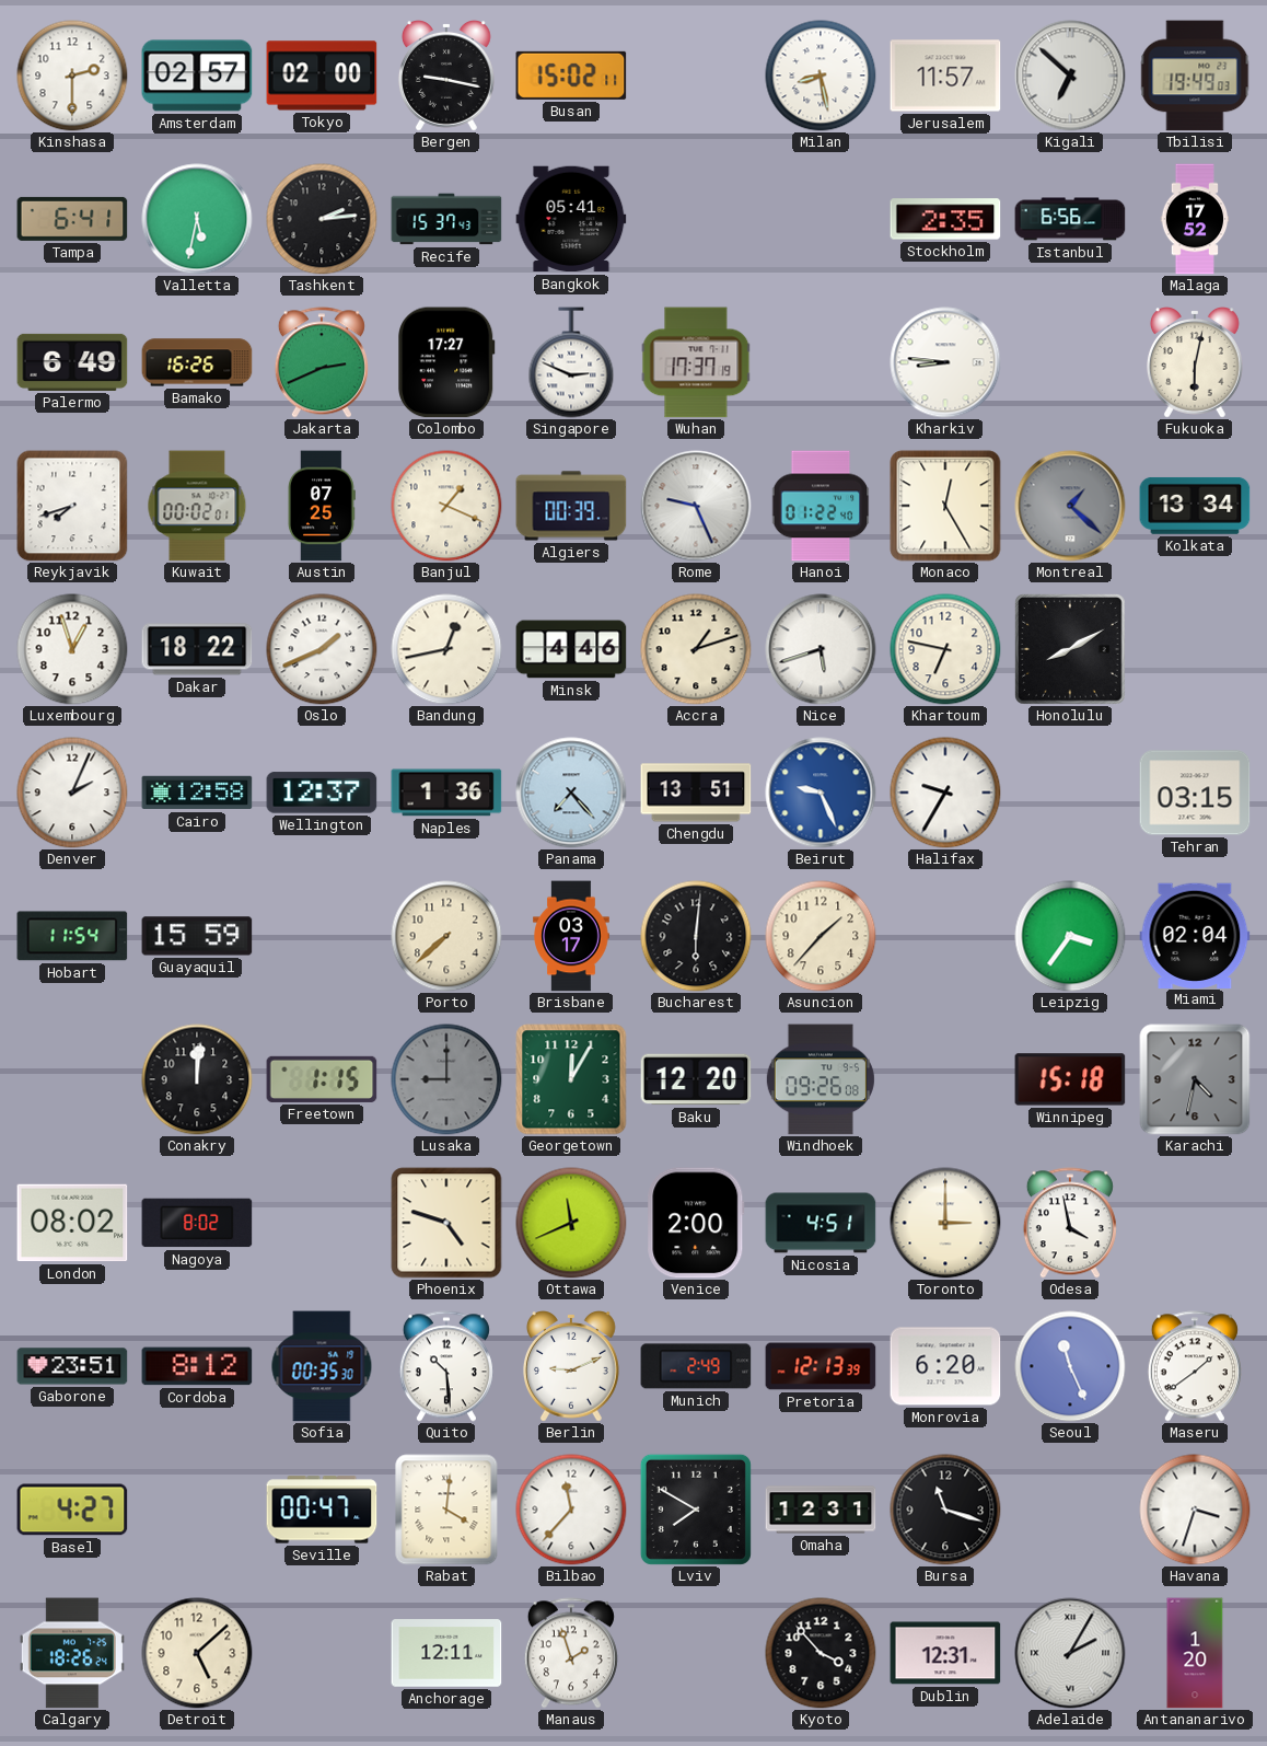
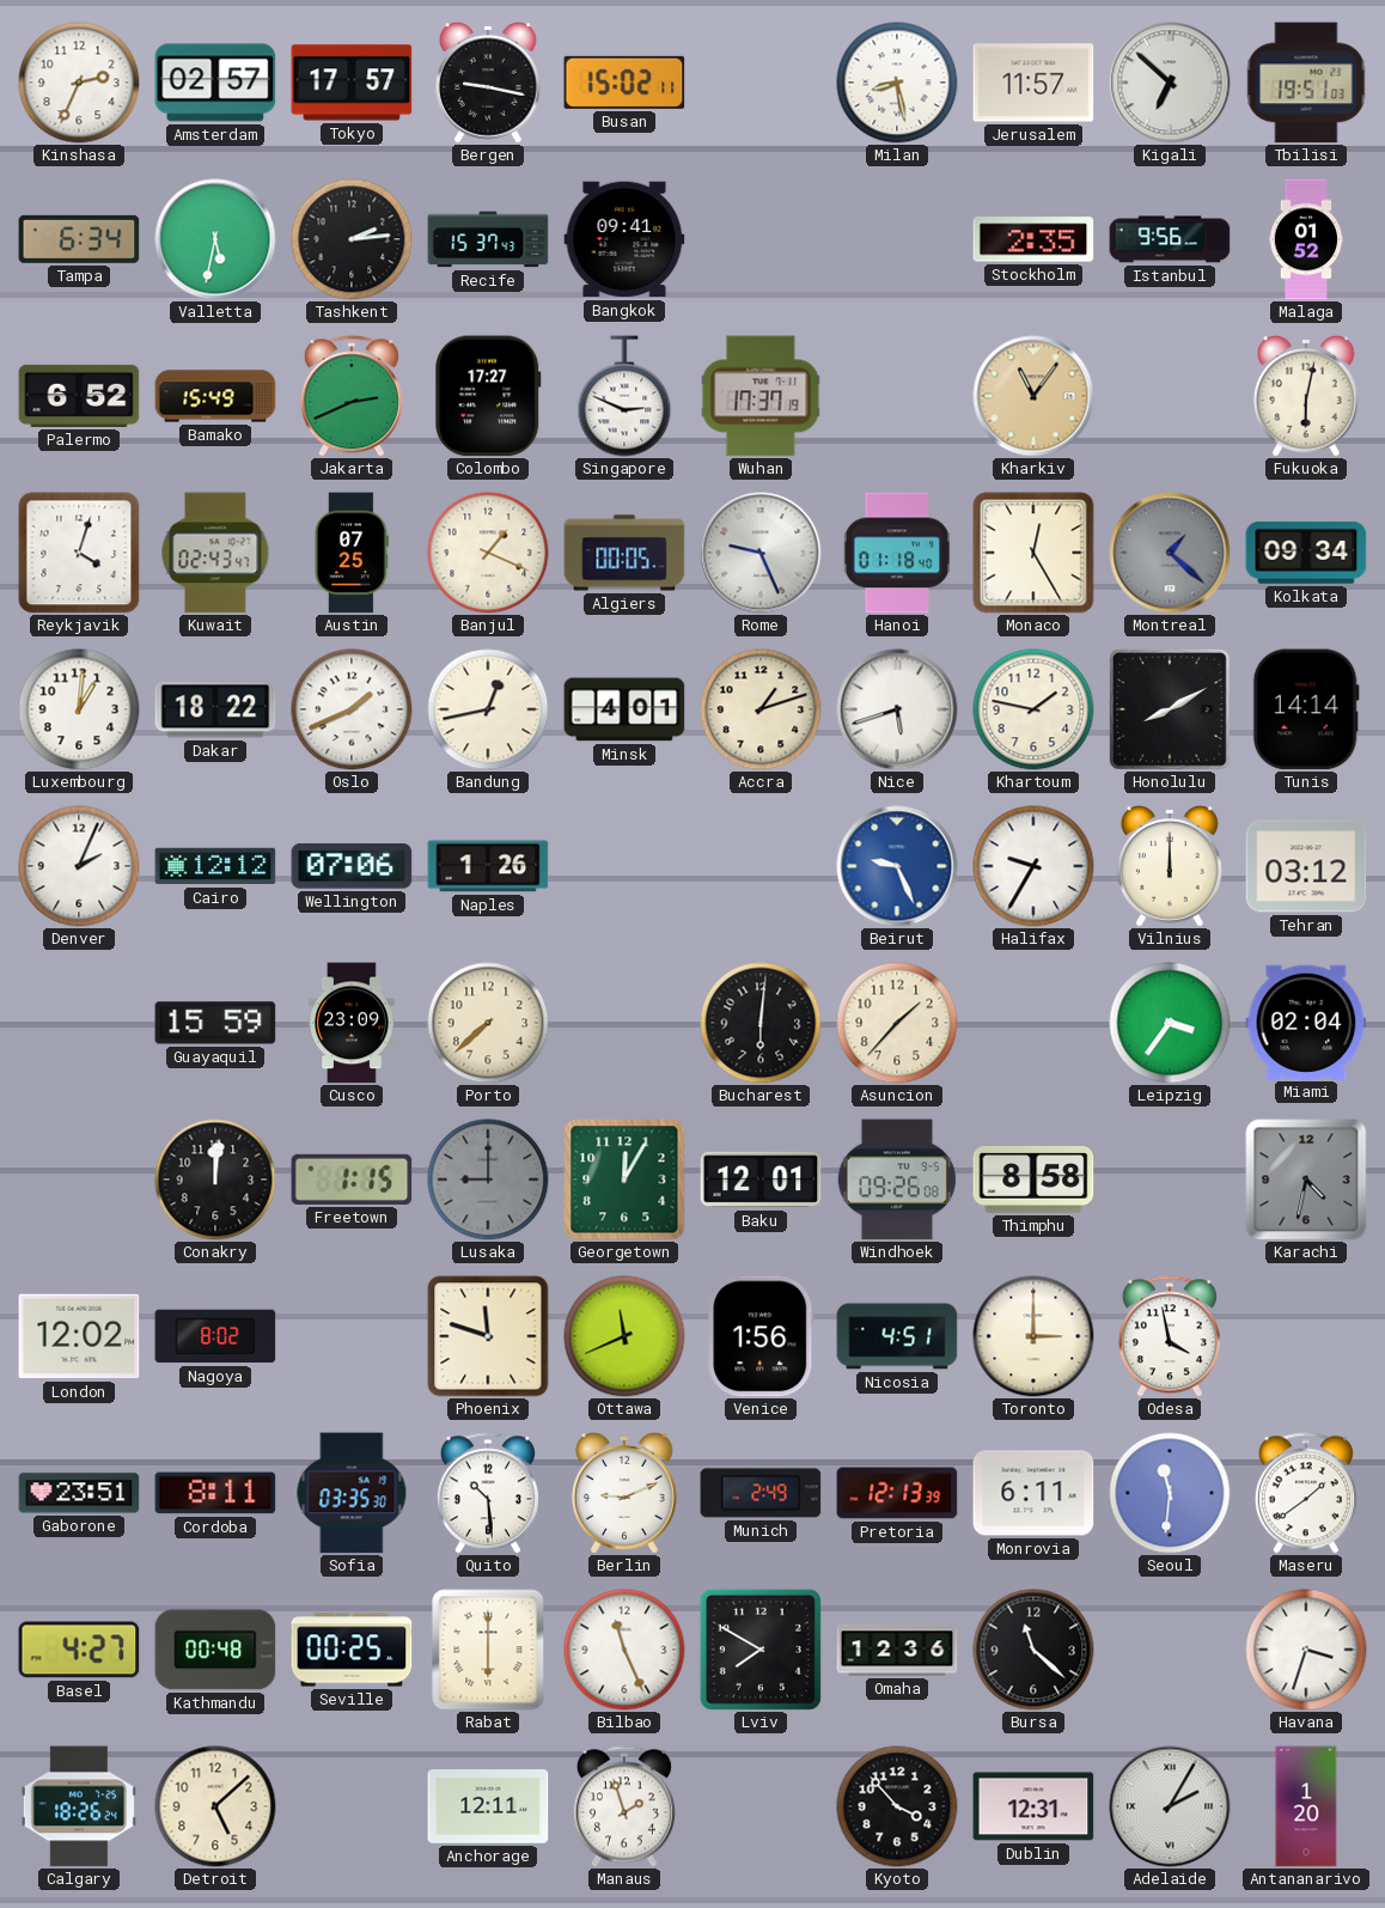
Kinshasa: 2:30 -> 2:34
Tokyo: 02:00 -> 17:57
Tbilisi: 19:49 -> 19:51
Tampa: 6:41 -> 6:34
Bangkok: 05:41 -> 09:41
Istanbul: 6:56 -> 9:56
Malaga: 17:52 -> 01:52
Palermo: 6:49 -> 6:52
Bamako: 16:26 -> 15:49
Kharkiv: 8:46 -> 11:06
Kharkiv dial: white -> champagne
Reykjavik: 7:42 -> 4:03
Kuwait: 00:02 -> 02:43
Algiers: 00:39 -> 00:05
Hanoi: 01:22 -> 01:18
Kolkata: 13:34 -> 09:34
Luxembourg: 12:57 -> 1:01
Minsk: 4:46 -> 4:01
Khartoum: 6:47 -> 1:47
Tunis: none -> 14:14
Cairo: 12:58 -> 12:12
Wellington: 12:37 -> 07:06
Naples: 1:36 -> 1:26
Panama: 7:23 -> none
Chengdu: 13:51 -> none
Vilnius: none -> 12:00
Tehran: 03:15 -> 03:12
Hobart: 11:54 -> none
Cusco: none -> 23:09
Brisbane: 03:17 -> none
Baku: 12:20 -> 12:01
Thimphu: none -> 8:58
Winnipeg: 15:18 -> none
London: 08:02 -> 12:02
Phoenix: 4:48 -> 11:48
Venice: 2:00 -> 1:56
Cordoba: 8:12 -> 8:11
Sofia: 00:35 -> 03:35
Monrovia: 6:20 -> 6:11
Seoul: 11:26 -> 11:31
Kathmandu: none -> 00:48
Seville: 00:47 -> 00:25
Rabat: 4:01 -> 6:00
Bilbao: 11:37 -> 11:26
Omaha: 12:31 -> 12:36
Bursa: 11:18 -> 11:22
